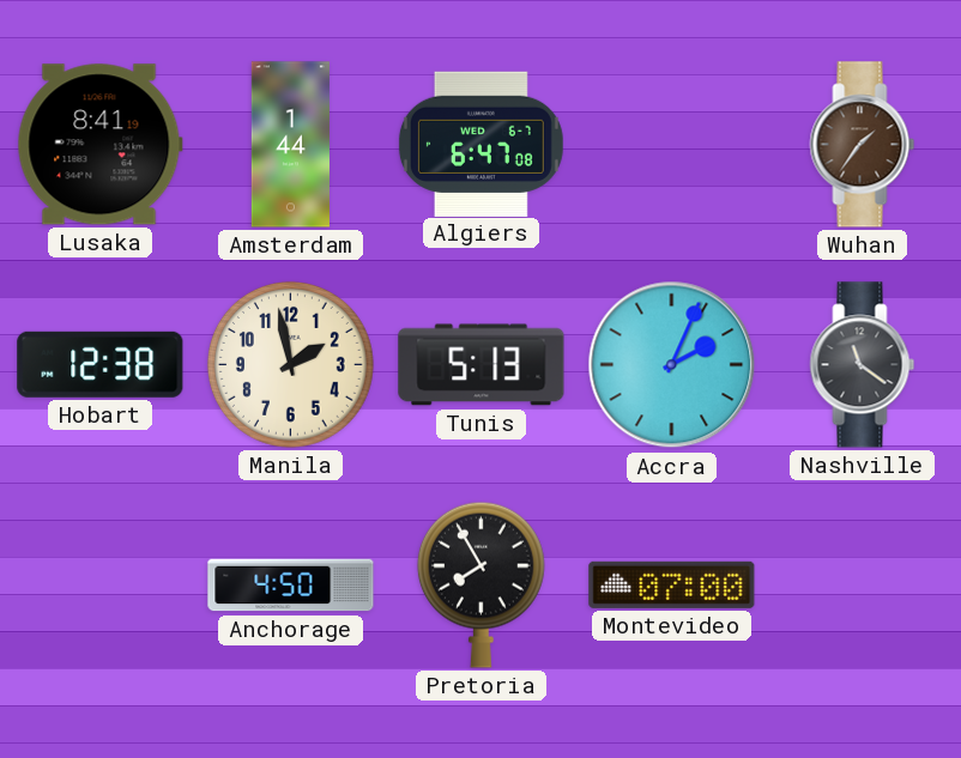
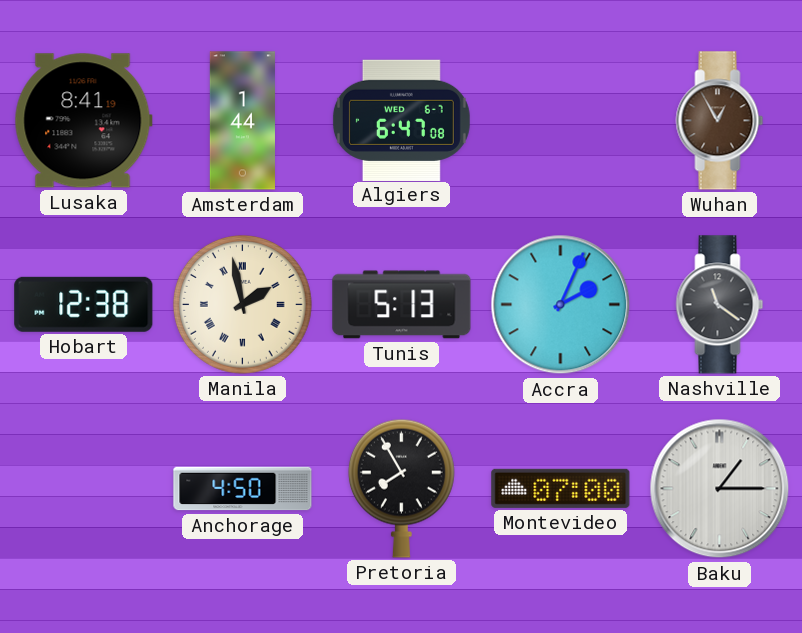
Wuhan: 1:36 -> 12:55
Manila numerals: Arabic -> Roman
Baku: none -> 1:15
